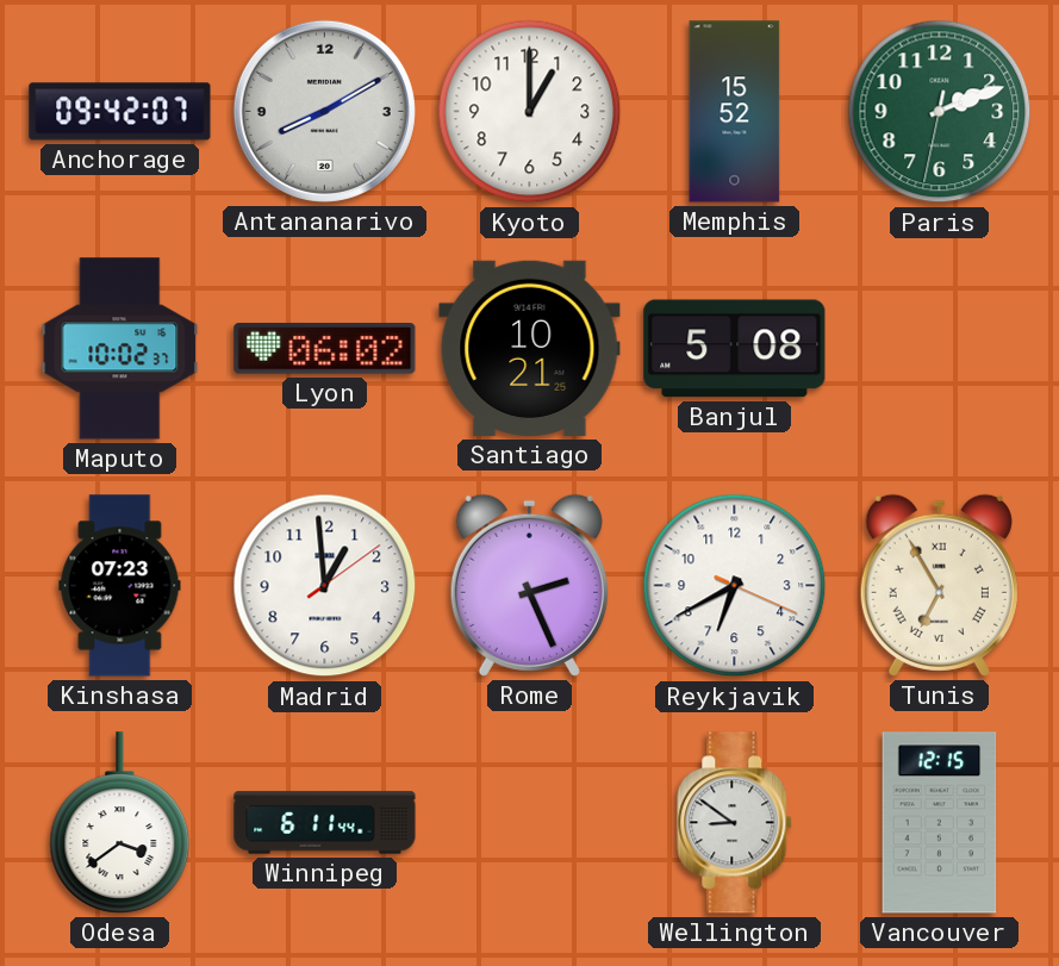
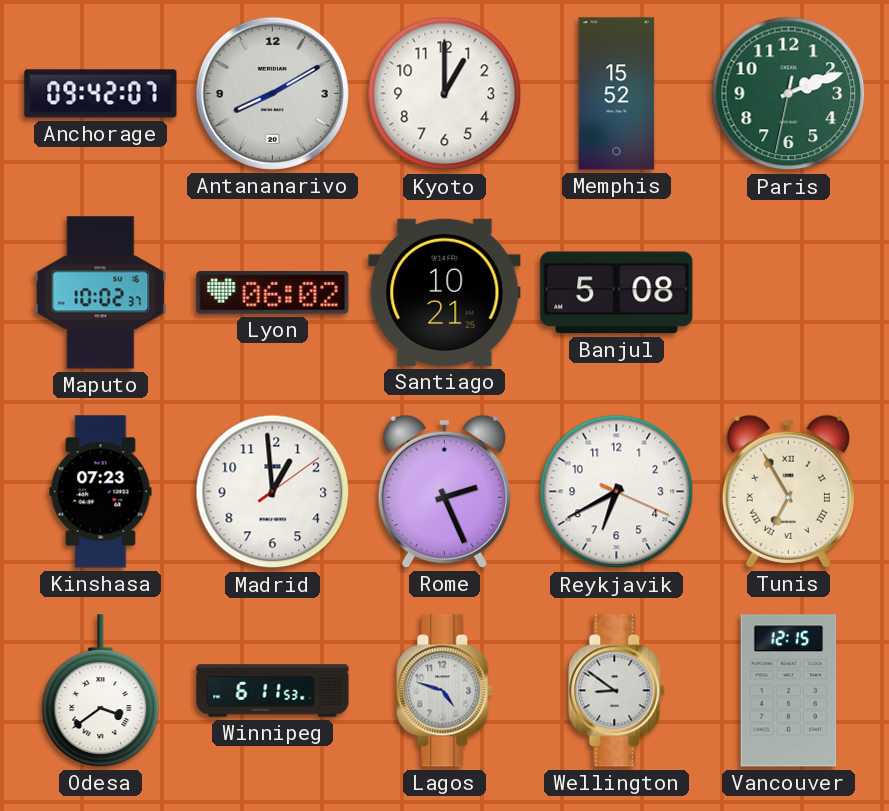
Winnipeg: 6:11:44 -> 6:11:53
Lagos: none -> 4:48
